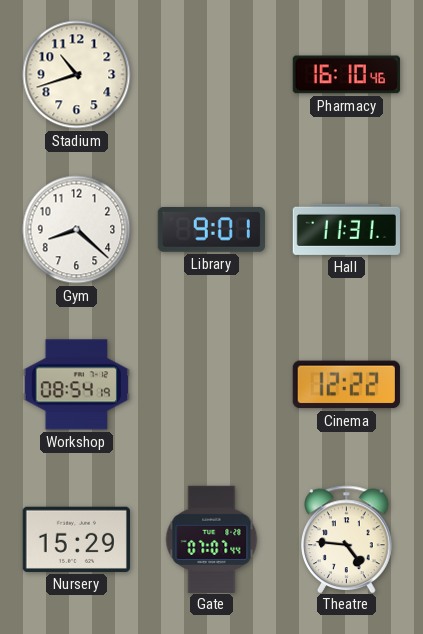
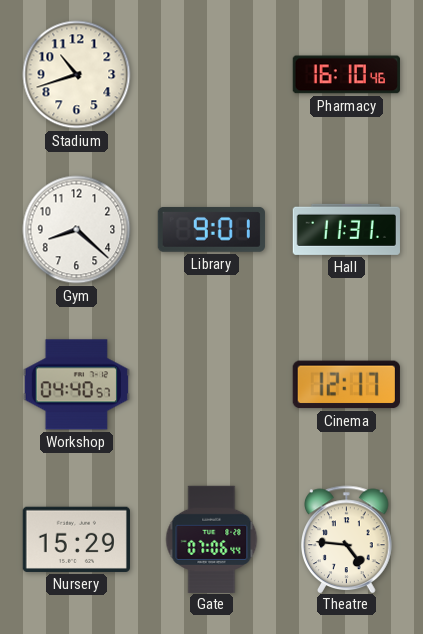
Workshop: 08:54 -> 04:40
Cinema: 12:22 -> 12:17
Gate: 07:07 -> 07:06
